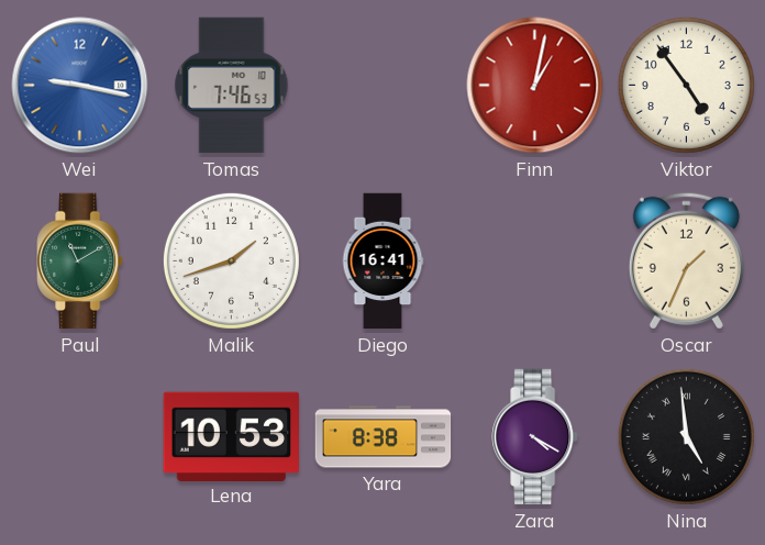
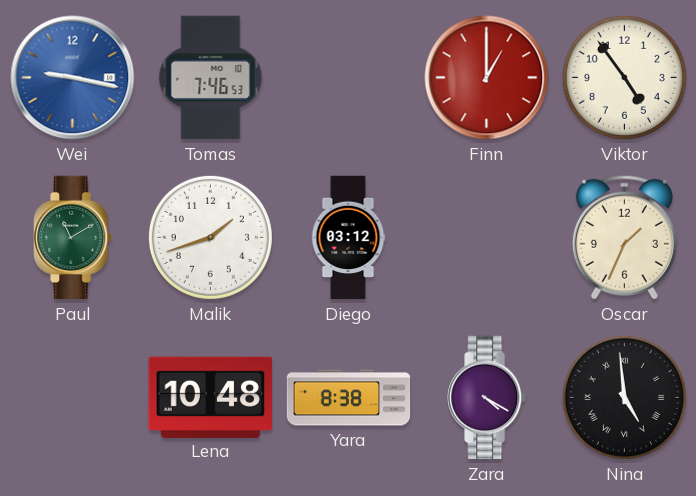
Finn: 1:02 -> 1:00
Diego: 16:41 -> 03:12
Lena: 10:53 -> 10:48
